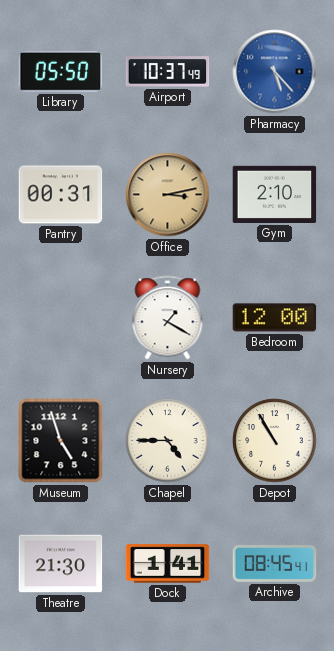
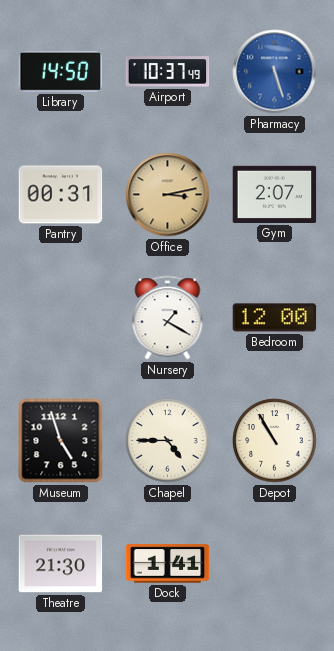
Library: 05:50 -> 14:50
Pharmacy: 5:23 -> 5:27
Gym: 2:10 -> 2:07
Archive: 08:45 -> none
